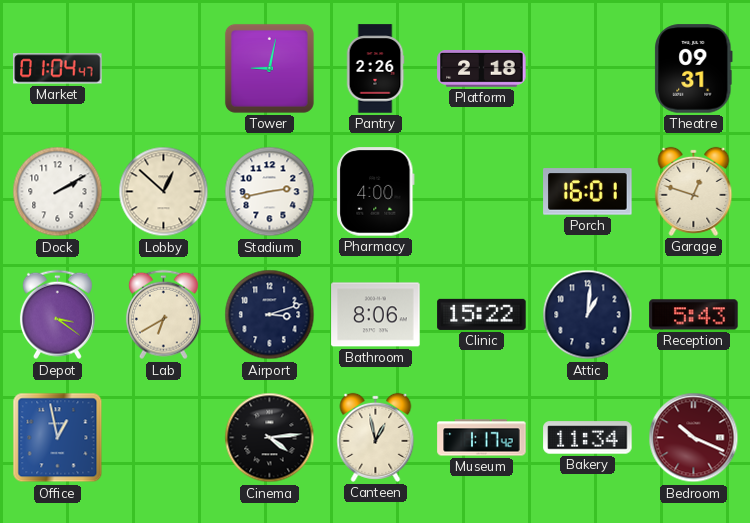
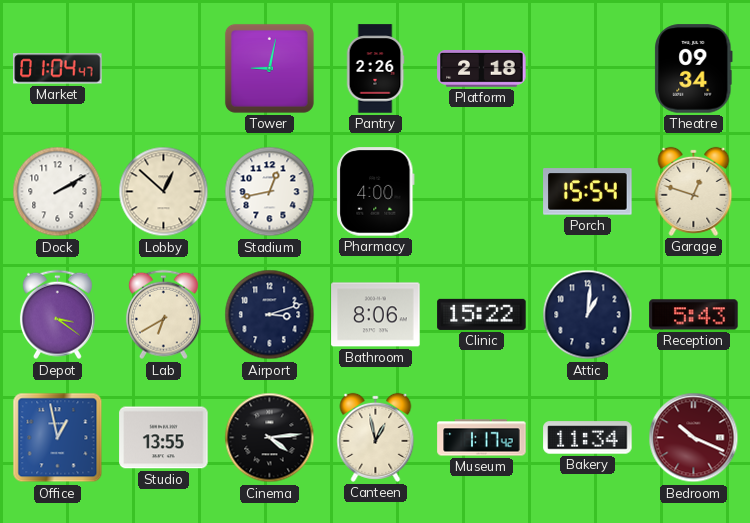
Theatre: 09:31 -> 09:34
Stadium: 2:43 -> 12:43
Porch: 16:01 -> 15:54
Studio: none -> 13:55
